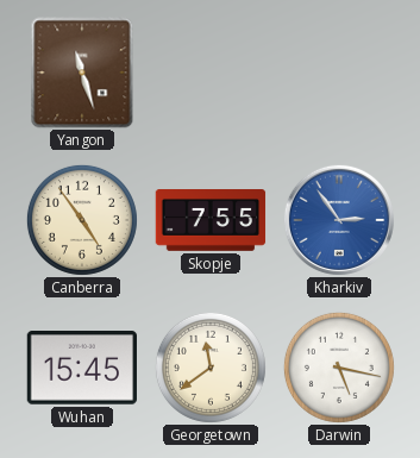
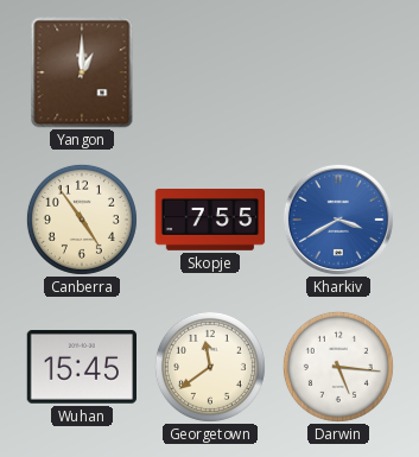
Yangon: 11:27 -> 1:00
Kharkiv: 2:54 -> 3:40
Darwin: 5:17 -> 5:16
